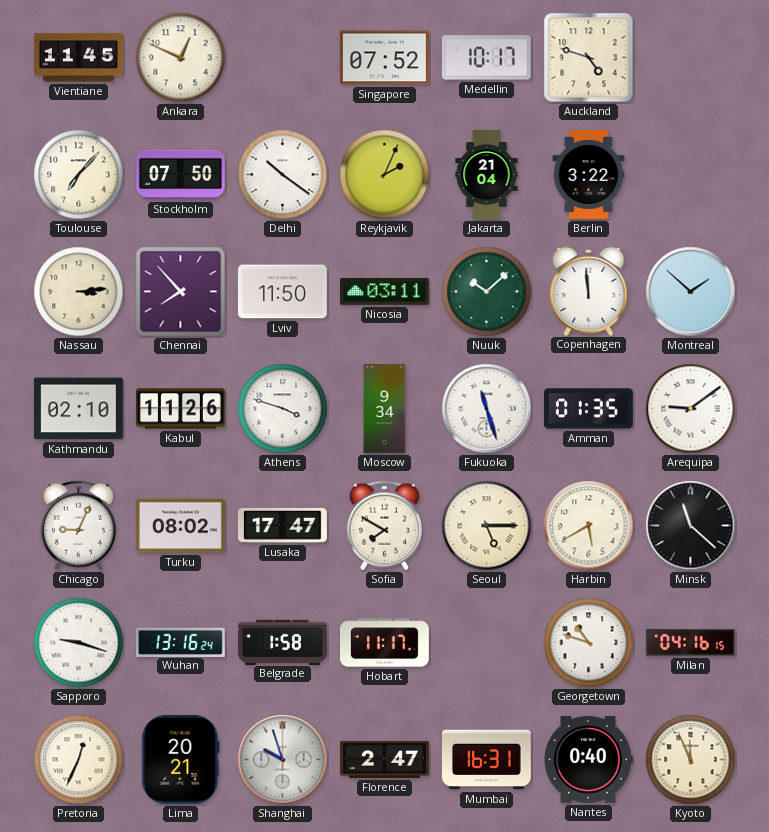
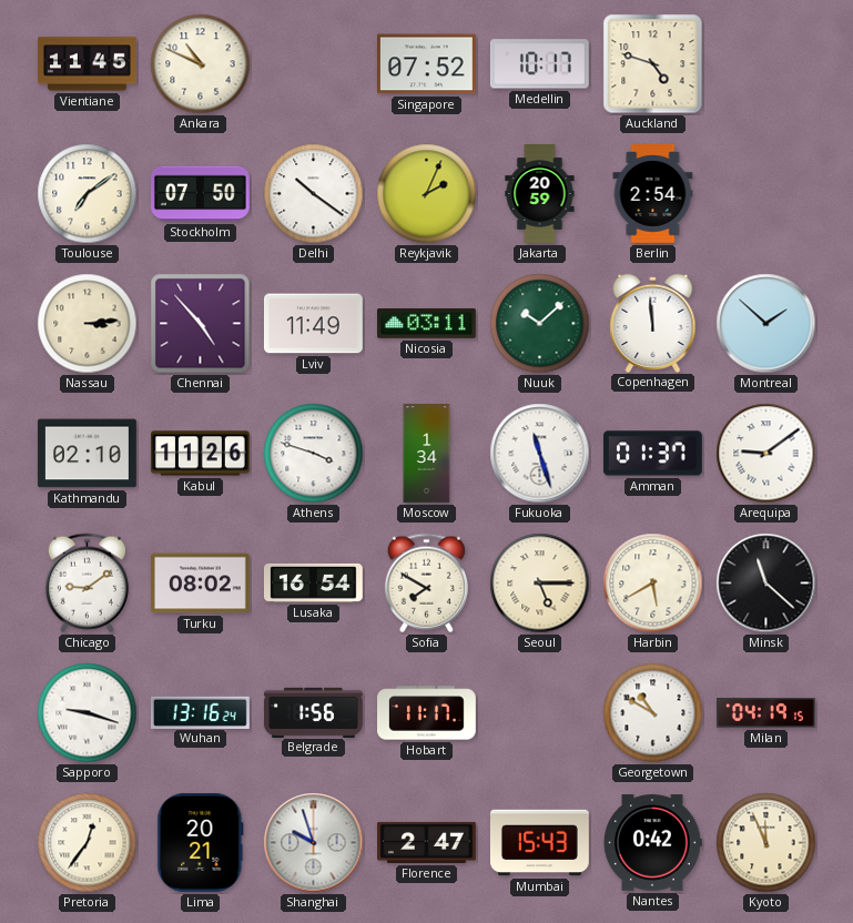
Ankara: 12:49 -> 10:49
Toulouse: 7:07 -> 7:09
Jakarta: 21:04 -> 20:59
Berlin: 3:22 -> 2:54
Chennai: 7:53 -> 4:53
Lviv: 11:50 -> 11:49
Moscow: 9:34 -> 1:34
Amman: 01:35 -> 01:37
Chicago: 9:04 -> 9:09
Lusaka: 17:47 -> 16:54
Belgrade: 1:58 -> 1:56
Georgetown: 10:48 -> 10:50
Milan: 04:16 -> 04:19
Pretoria: 12:34 -> 12:36
Mumbai: 16:31 -> 15:43
Nantes: 0:40 -> 0:42
